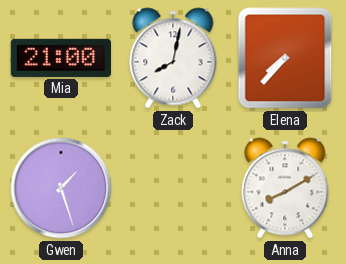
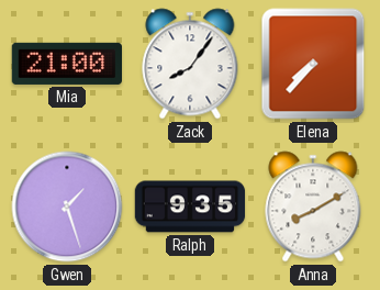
Zack: 8:02 -> 8:06
Ralph: none -> 9:35
